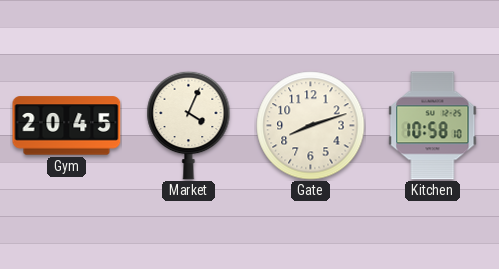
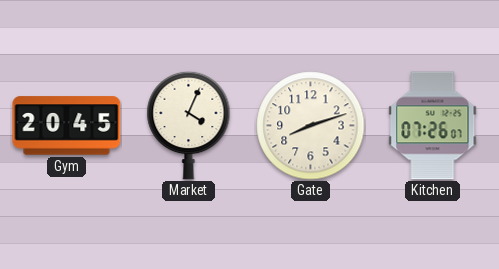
Kitchen: 10:58 -> 07:26
